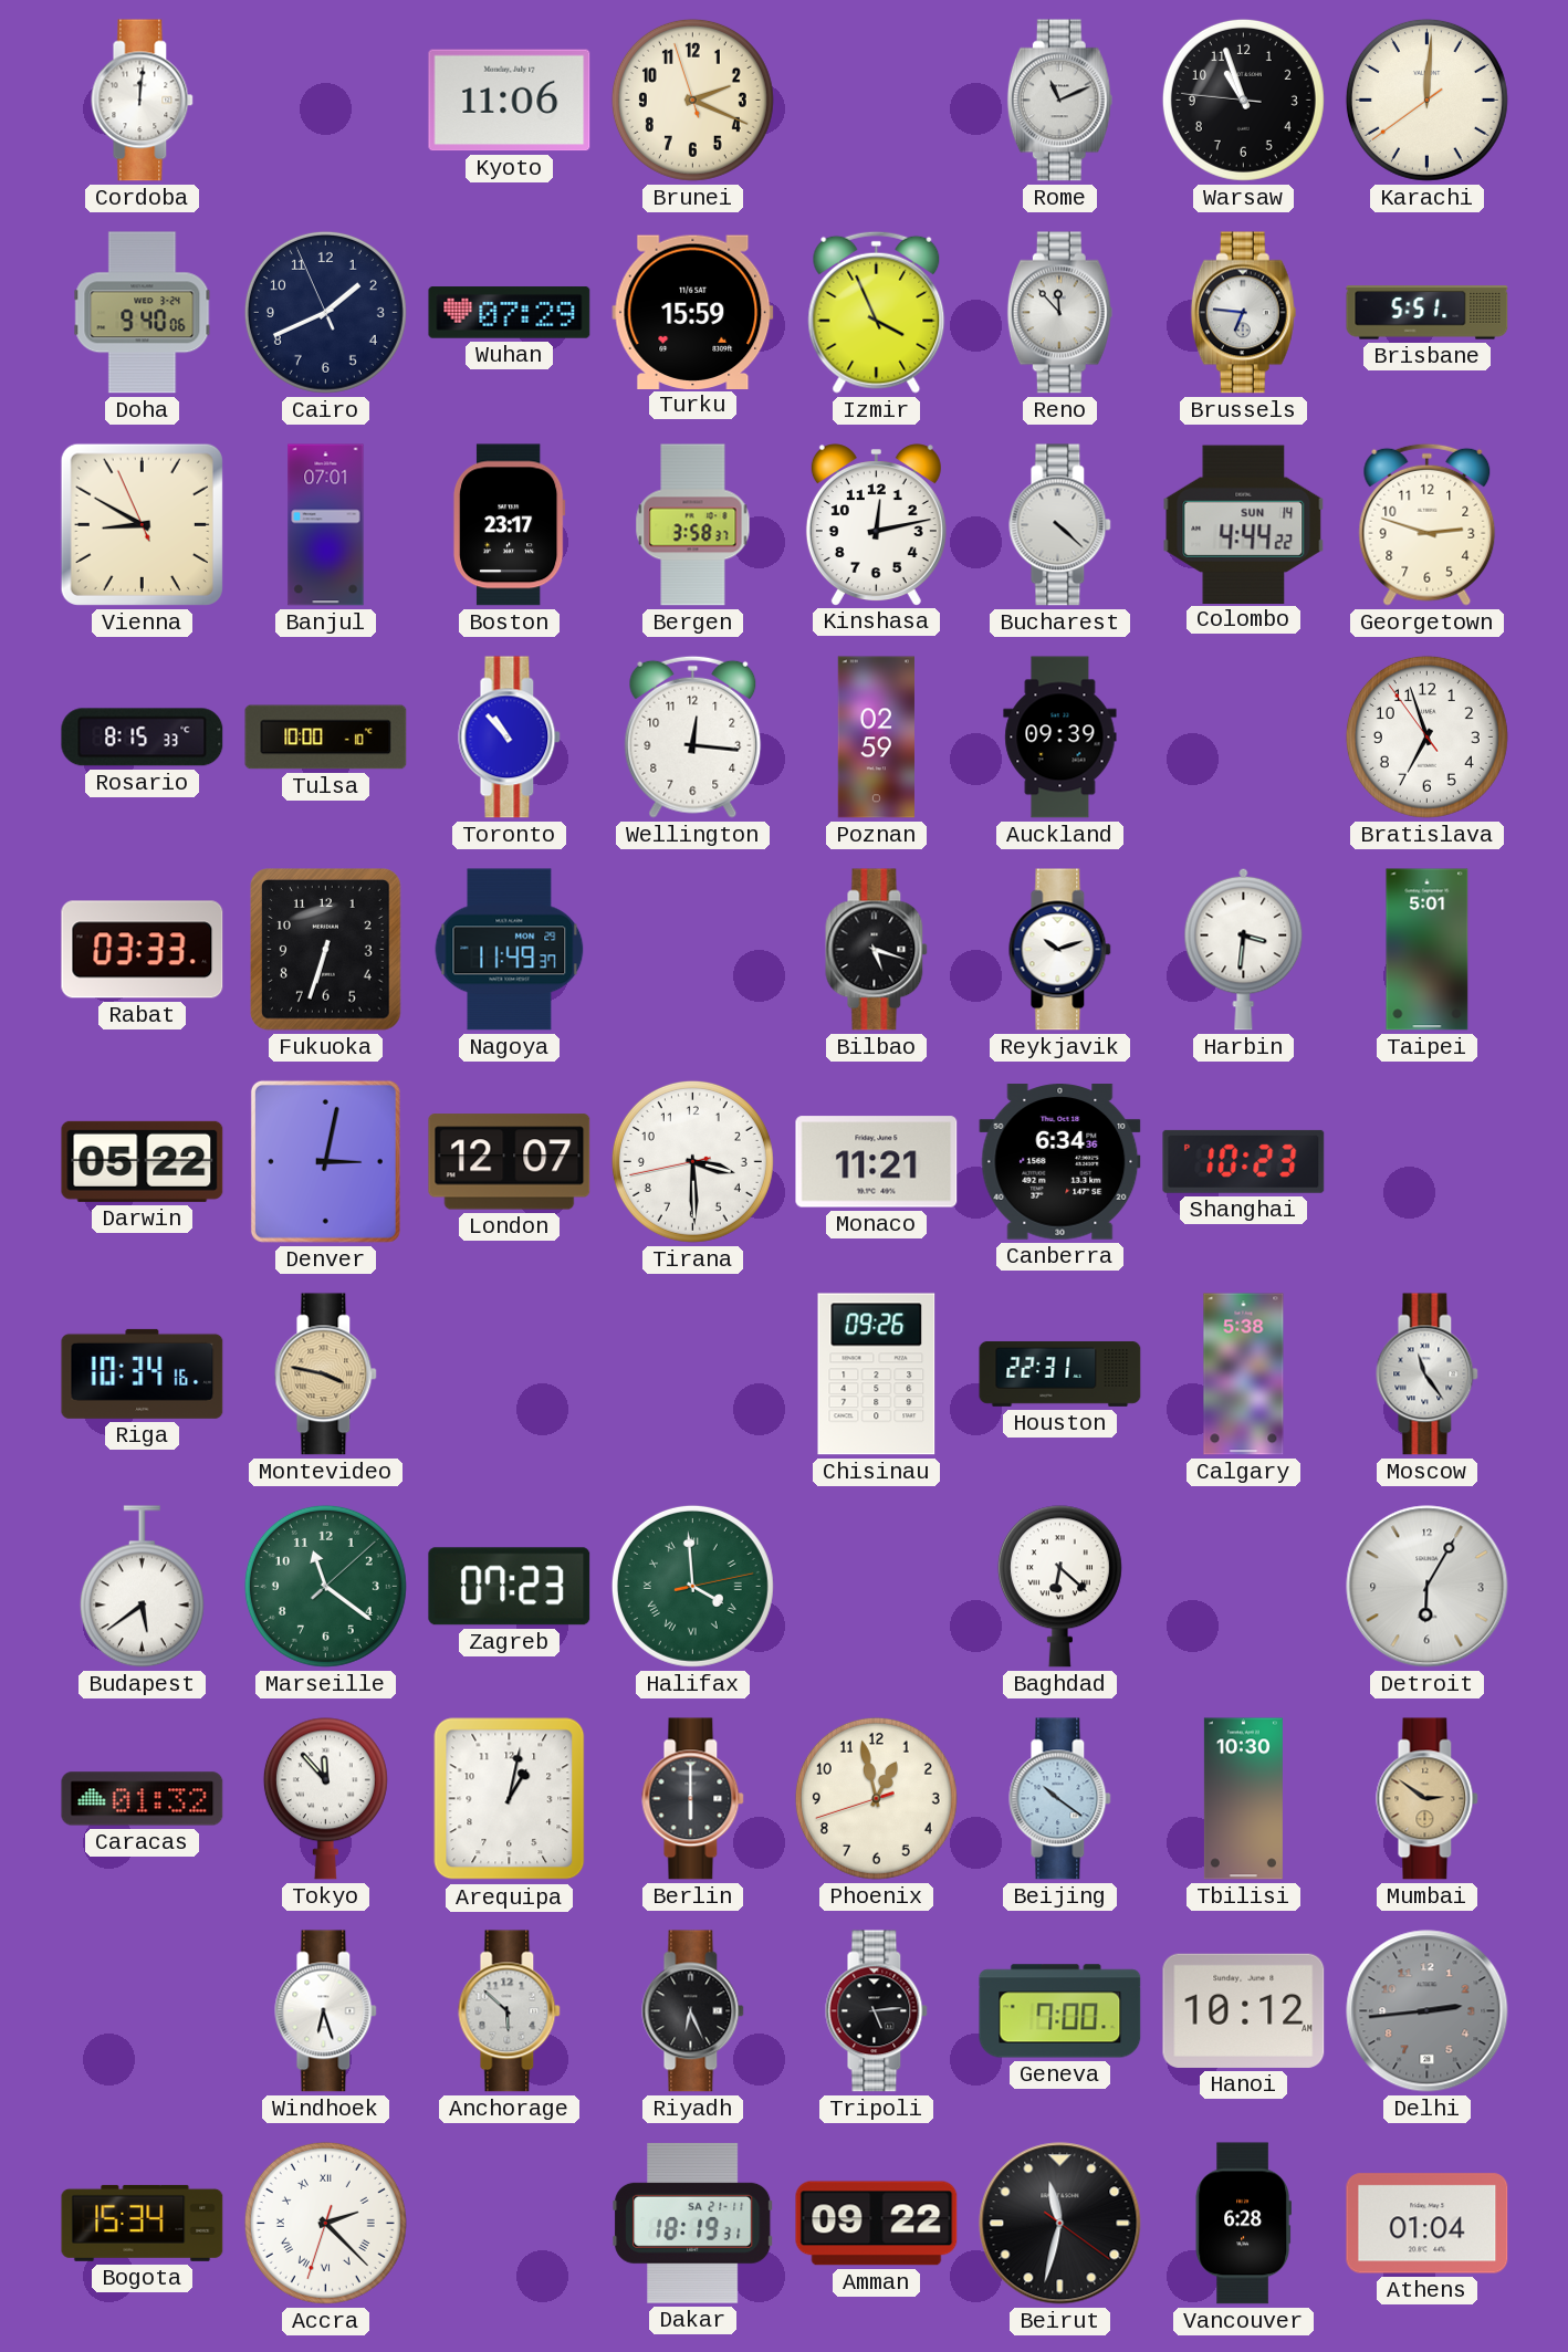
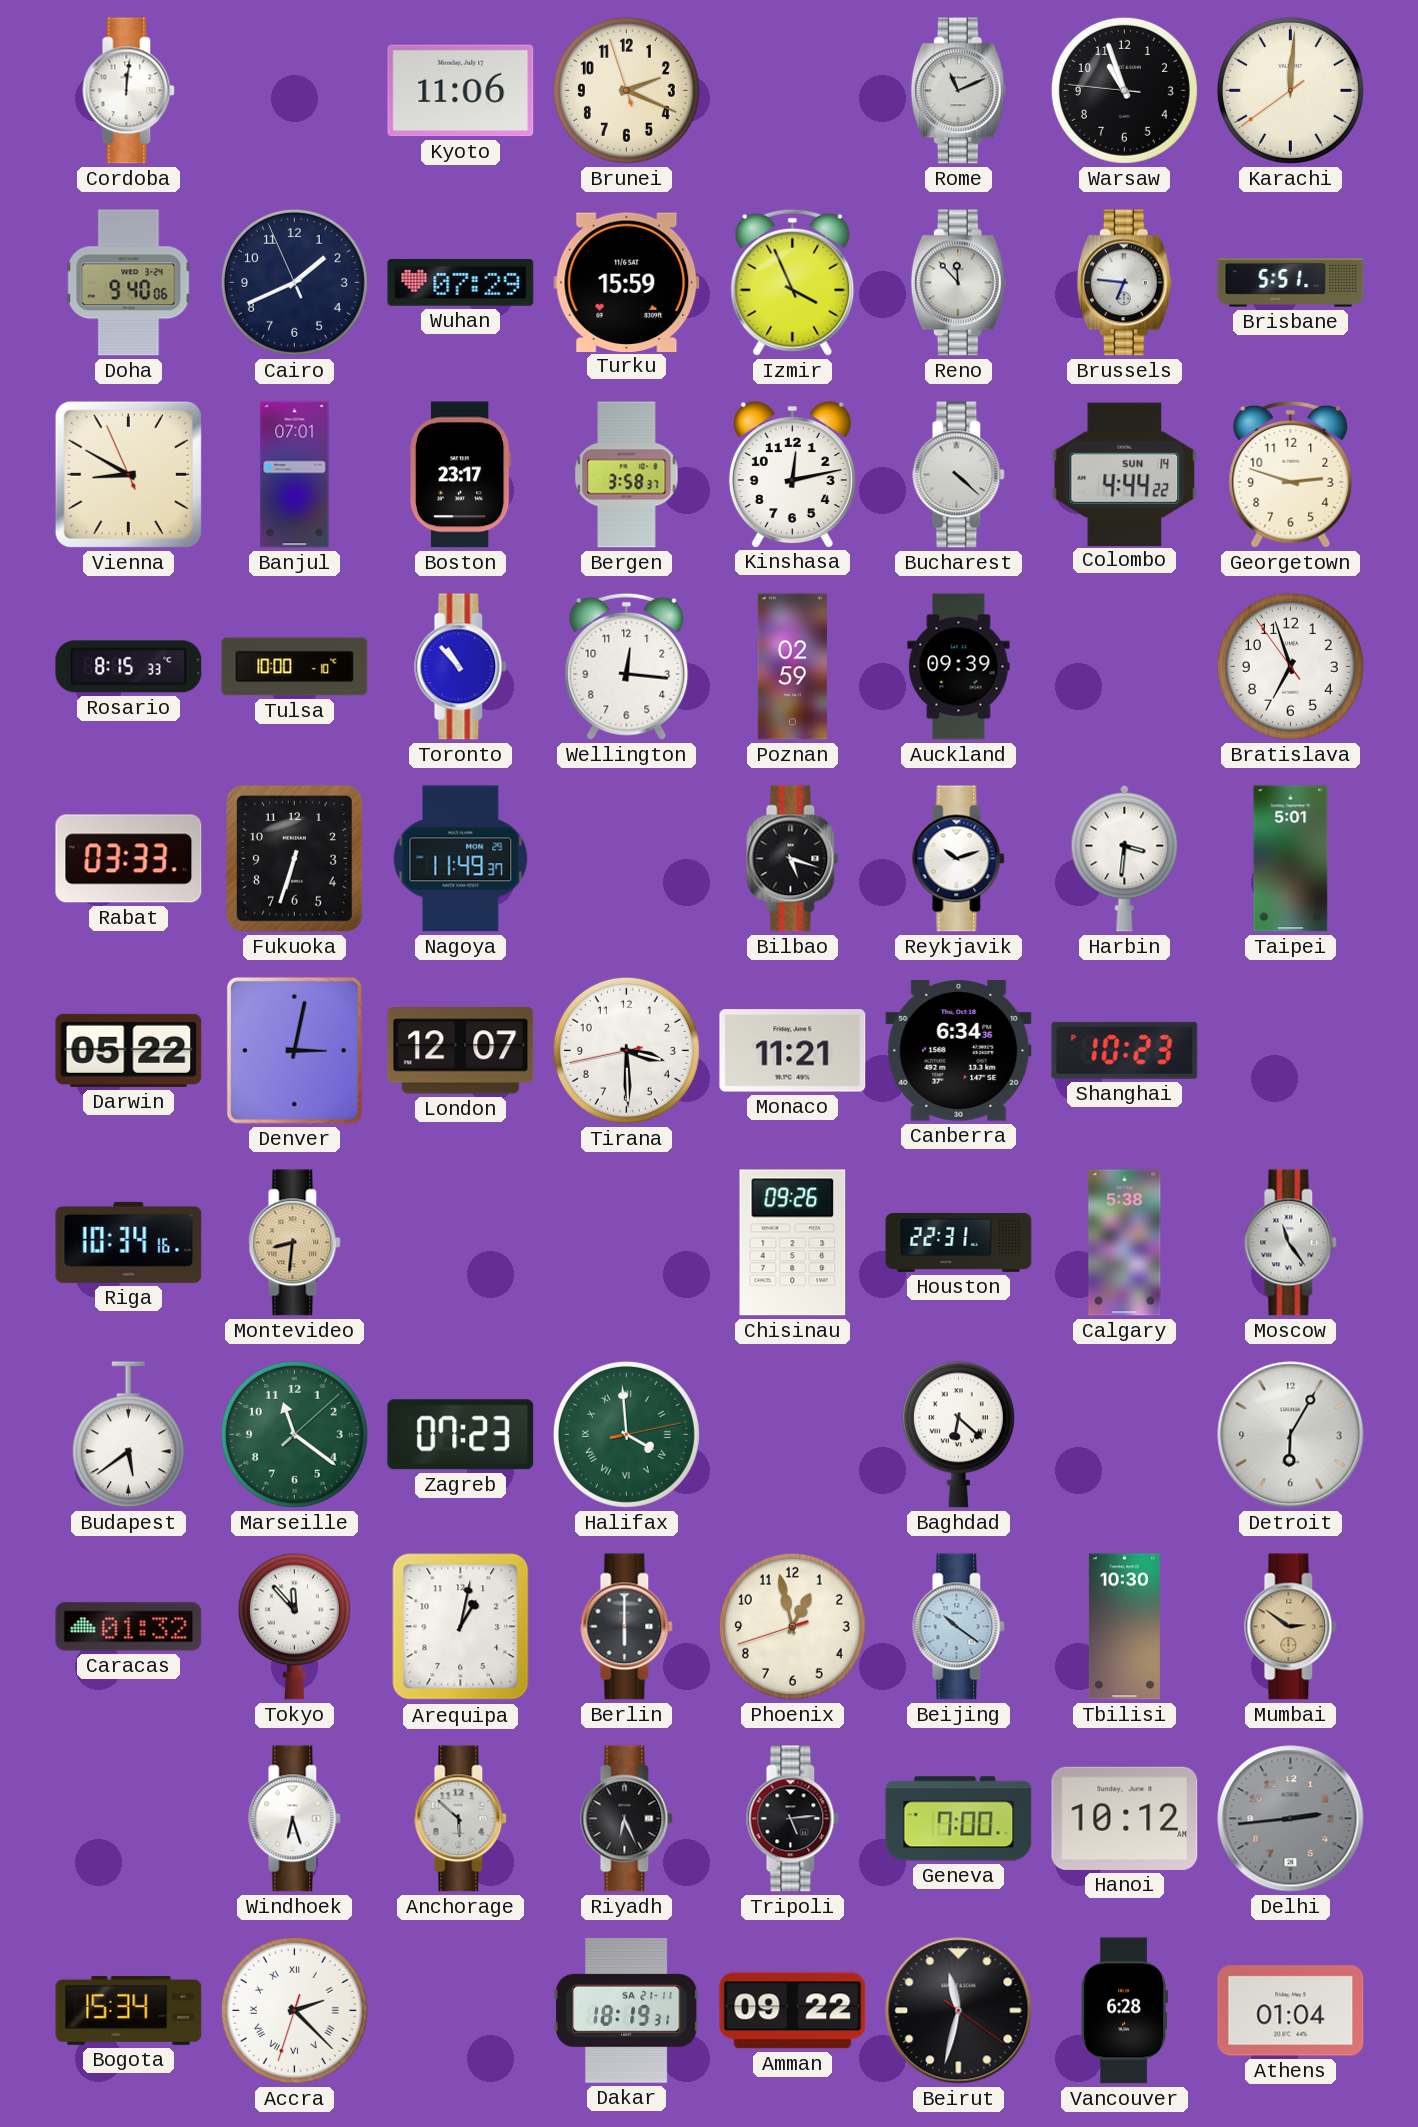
Montevideo: 3:47 -> 8:31
